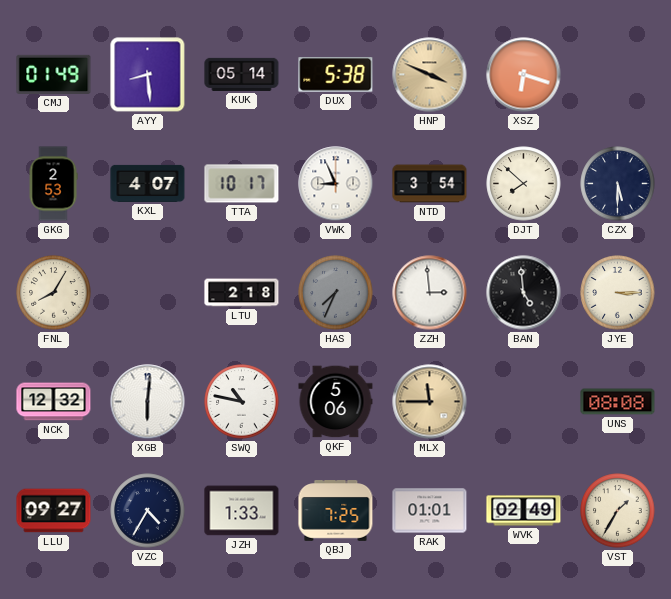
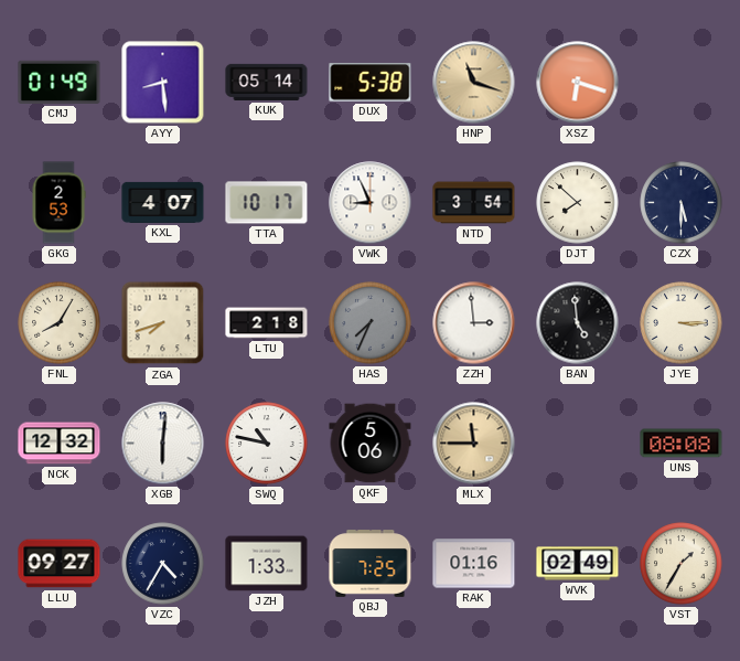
HNP: 3:49 -> 11:18
ZGA: none -> 7:42
RAK: 01:01 -> 01:16
